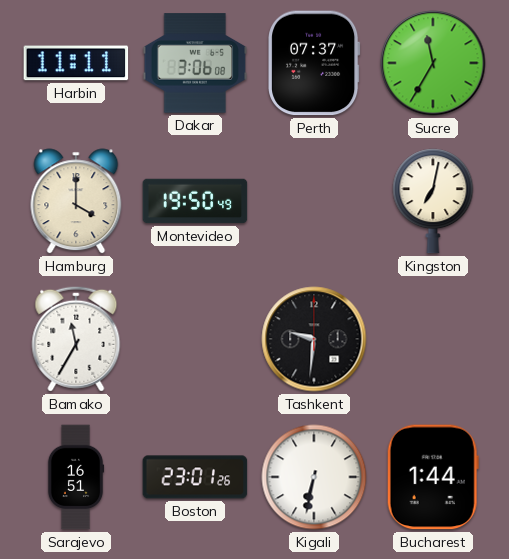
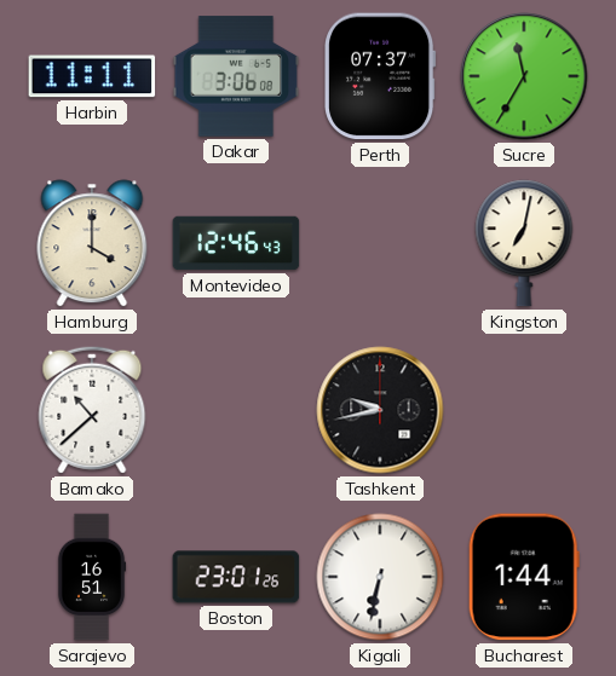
Montevideo: 19:50 -> 12:46
Bamako: 11:35 -> 10:38
Tashkent: 9:31 -> 9:43
